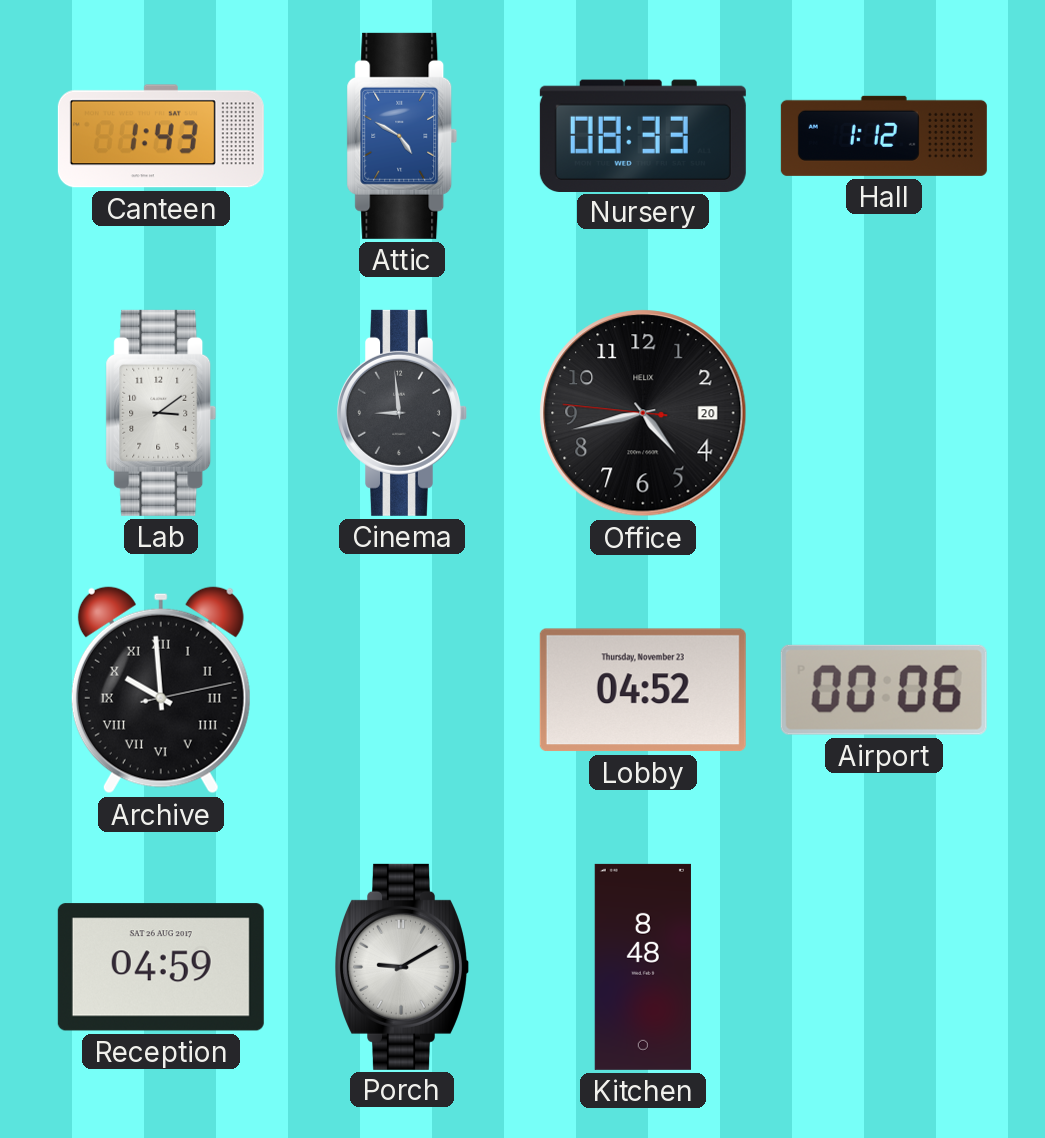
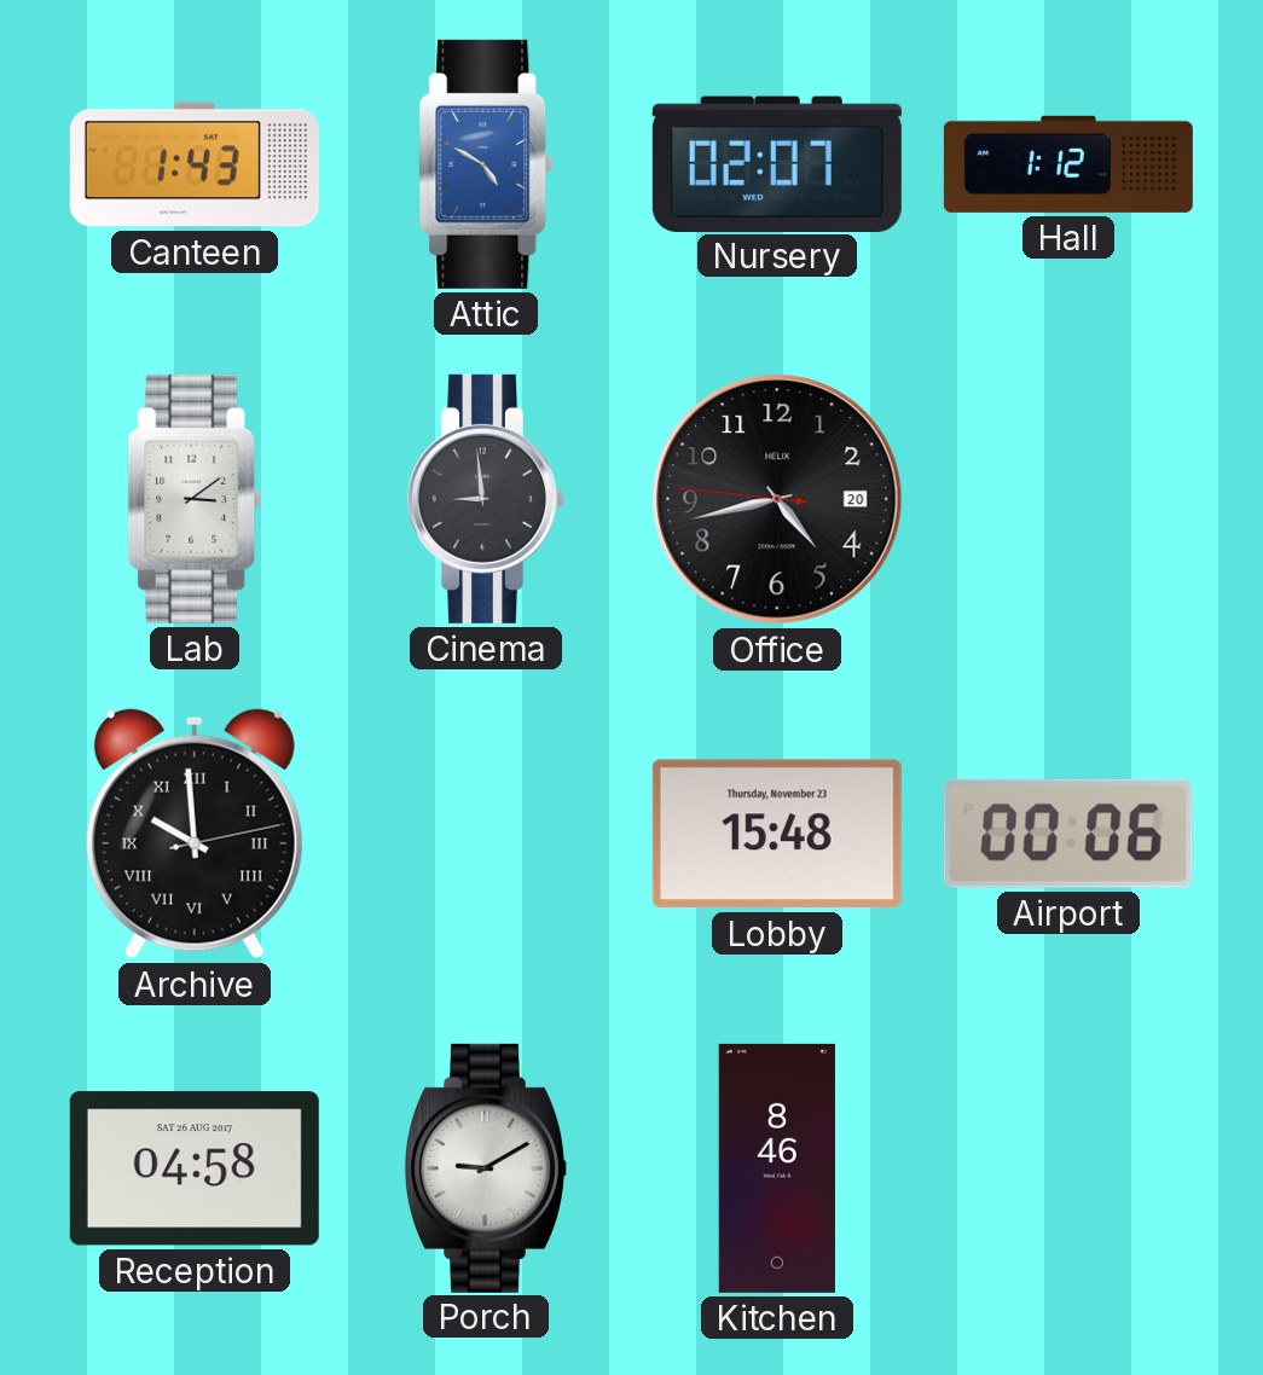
Nursery: 08:33 -> 02:07
Lobby: 04:52 -> 15:48
Reception: 04:59 -> 04:58
Kitchen: 8:48 -> 8:46
